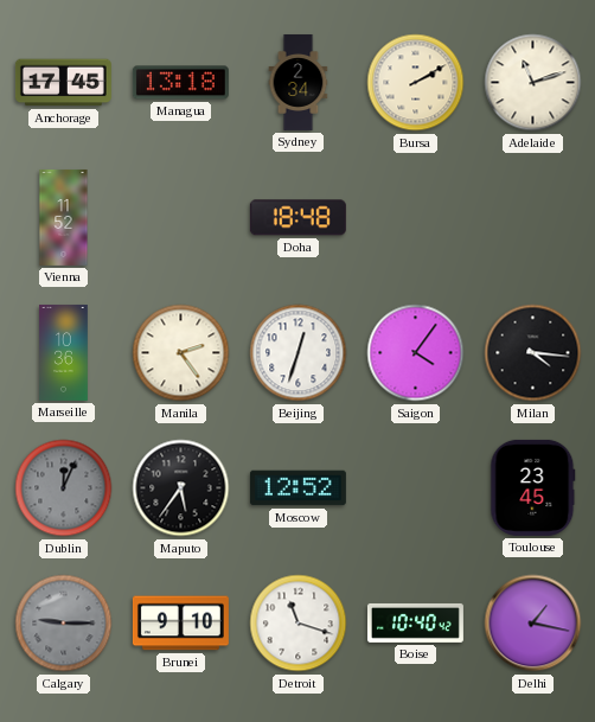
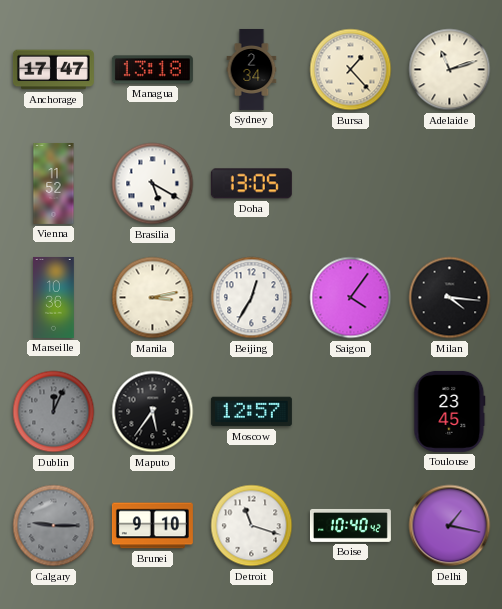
Anchorage: 17:45 -> 17:47
Bursa: 2:10 -> 1:23
Brasilia: none -> 5:20
Doha: 18:48 -> 13:05
Manila: 2:24 -> 3:13
Beijing: 12:33 -> 12:35
Moscow: 12:52 -> 12:57
